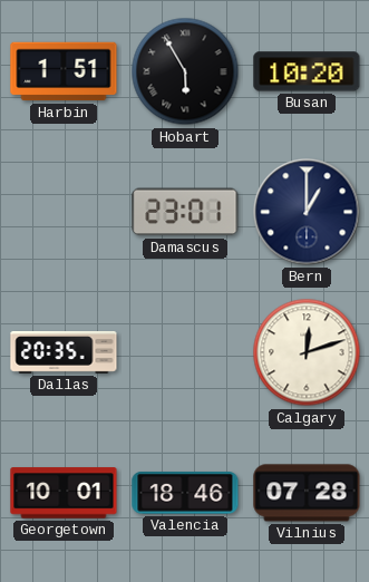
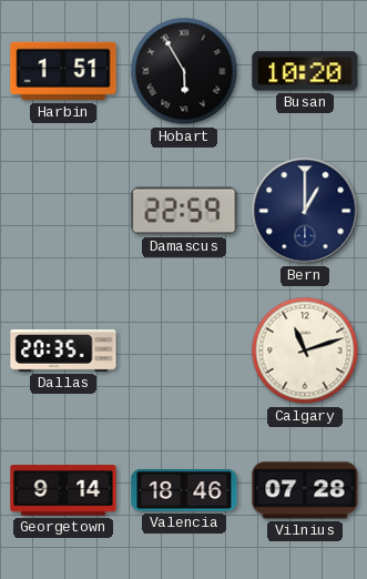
Damascus: 23:01 -> 22:59
Calgary: 12:12 -> 11:12
Georgetown: 10:01 -> 9:14
